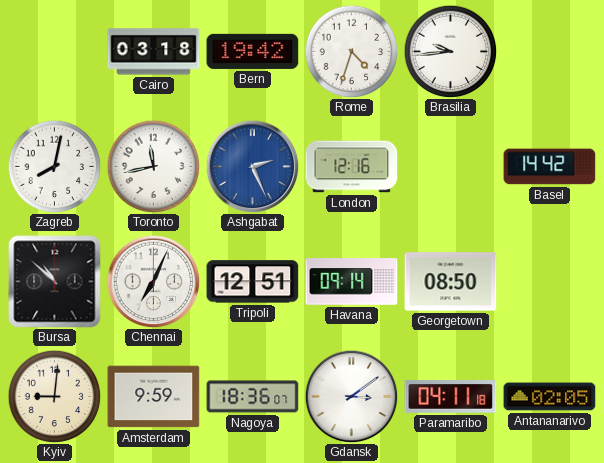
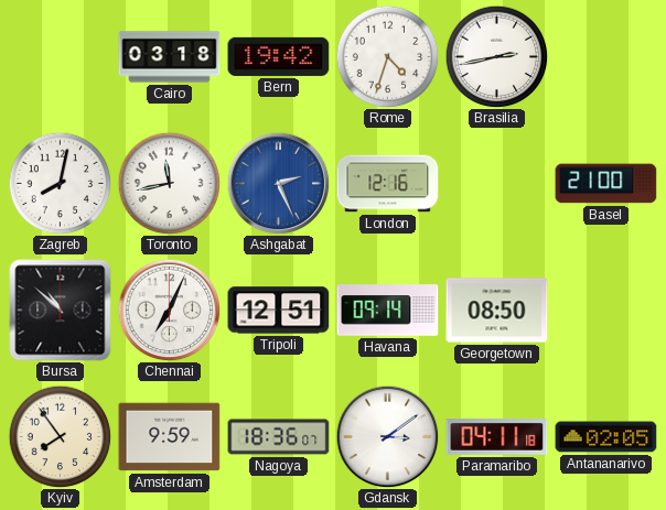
Brasilia: 9:44 -> 2:43
Basel: 14:42 -> 21:00
Kyiv: 9:01 -> 7:54
